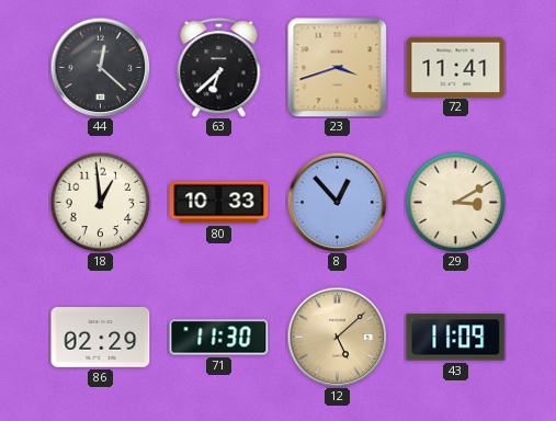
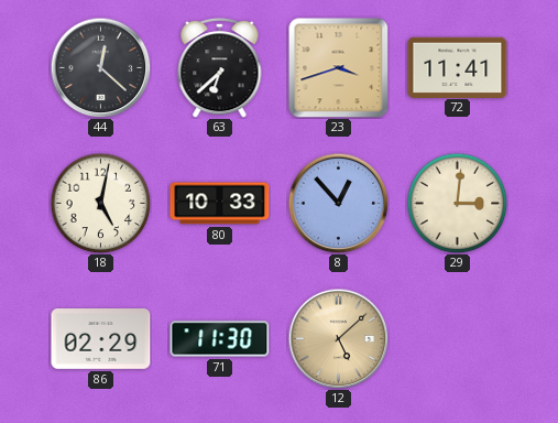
18: 12:59 -> 5:02
29: 3:10 -> 3:01
43: 11:09 -> none
